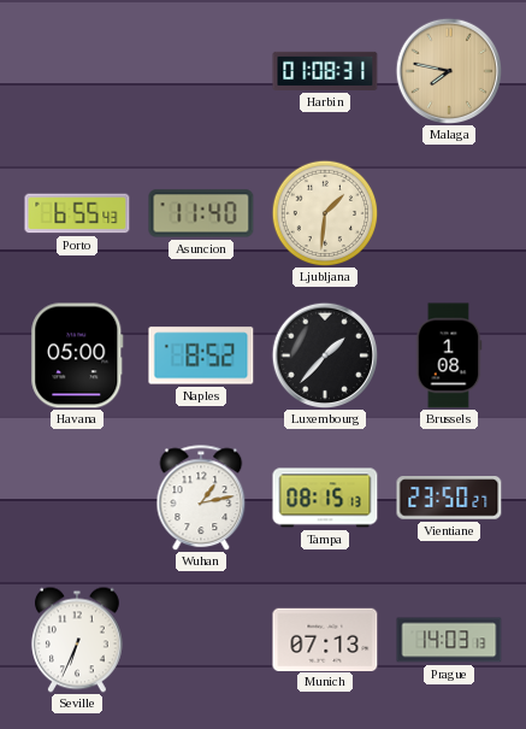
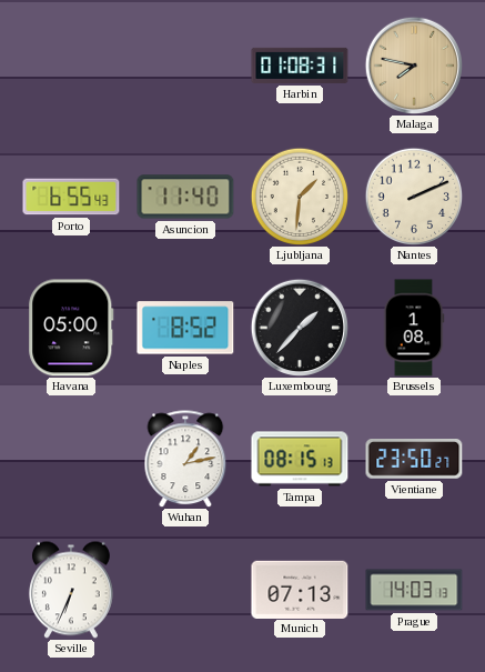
Nantes: none -> 2:11
